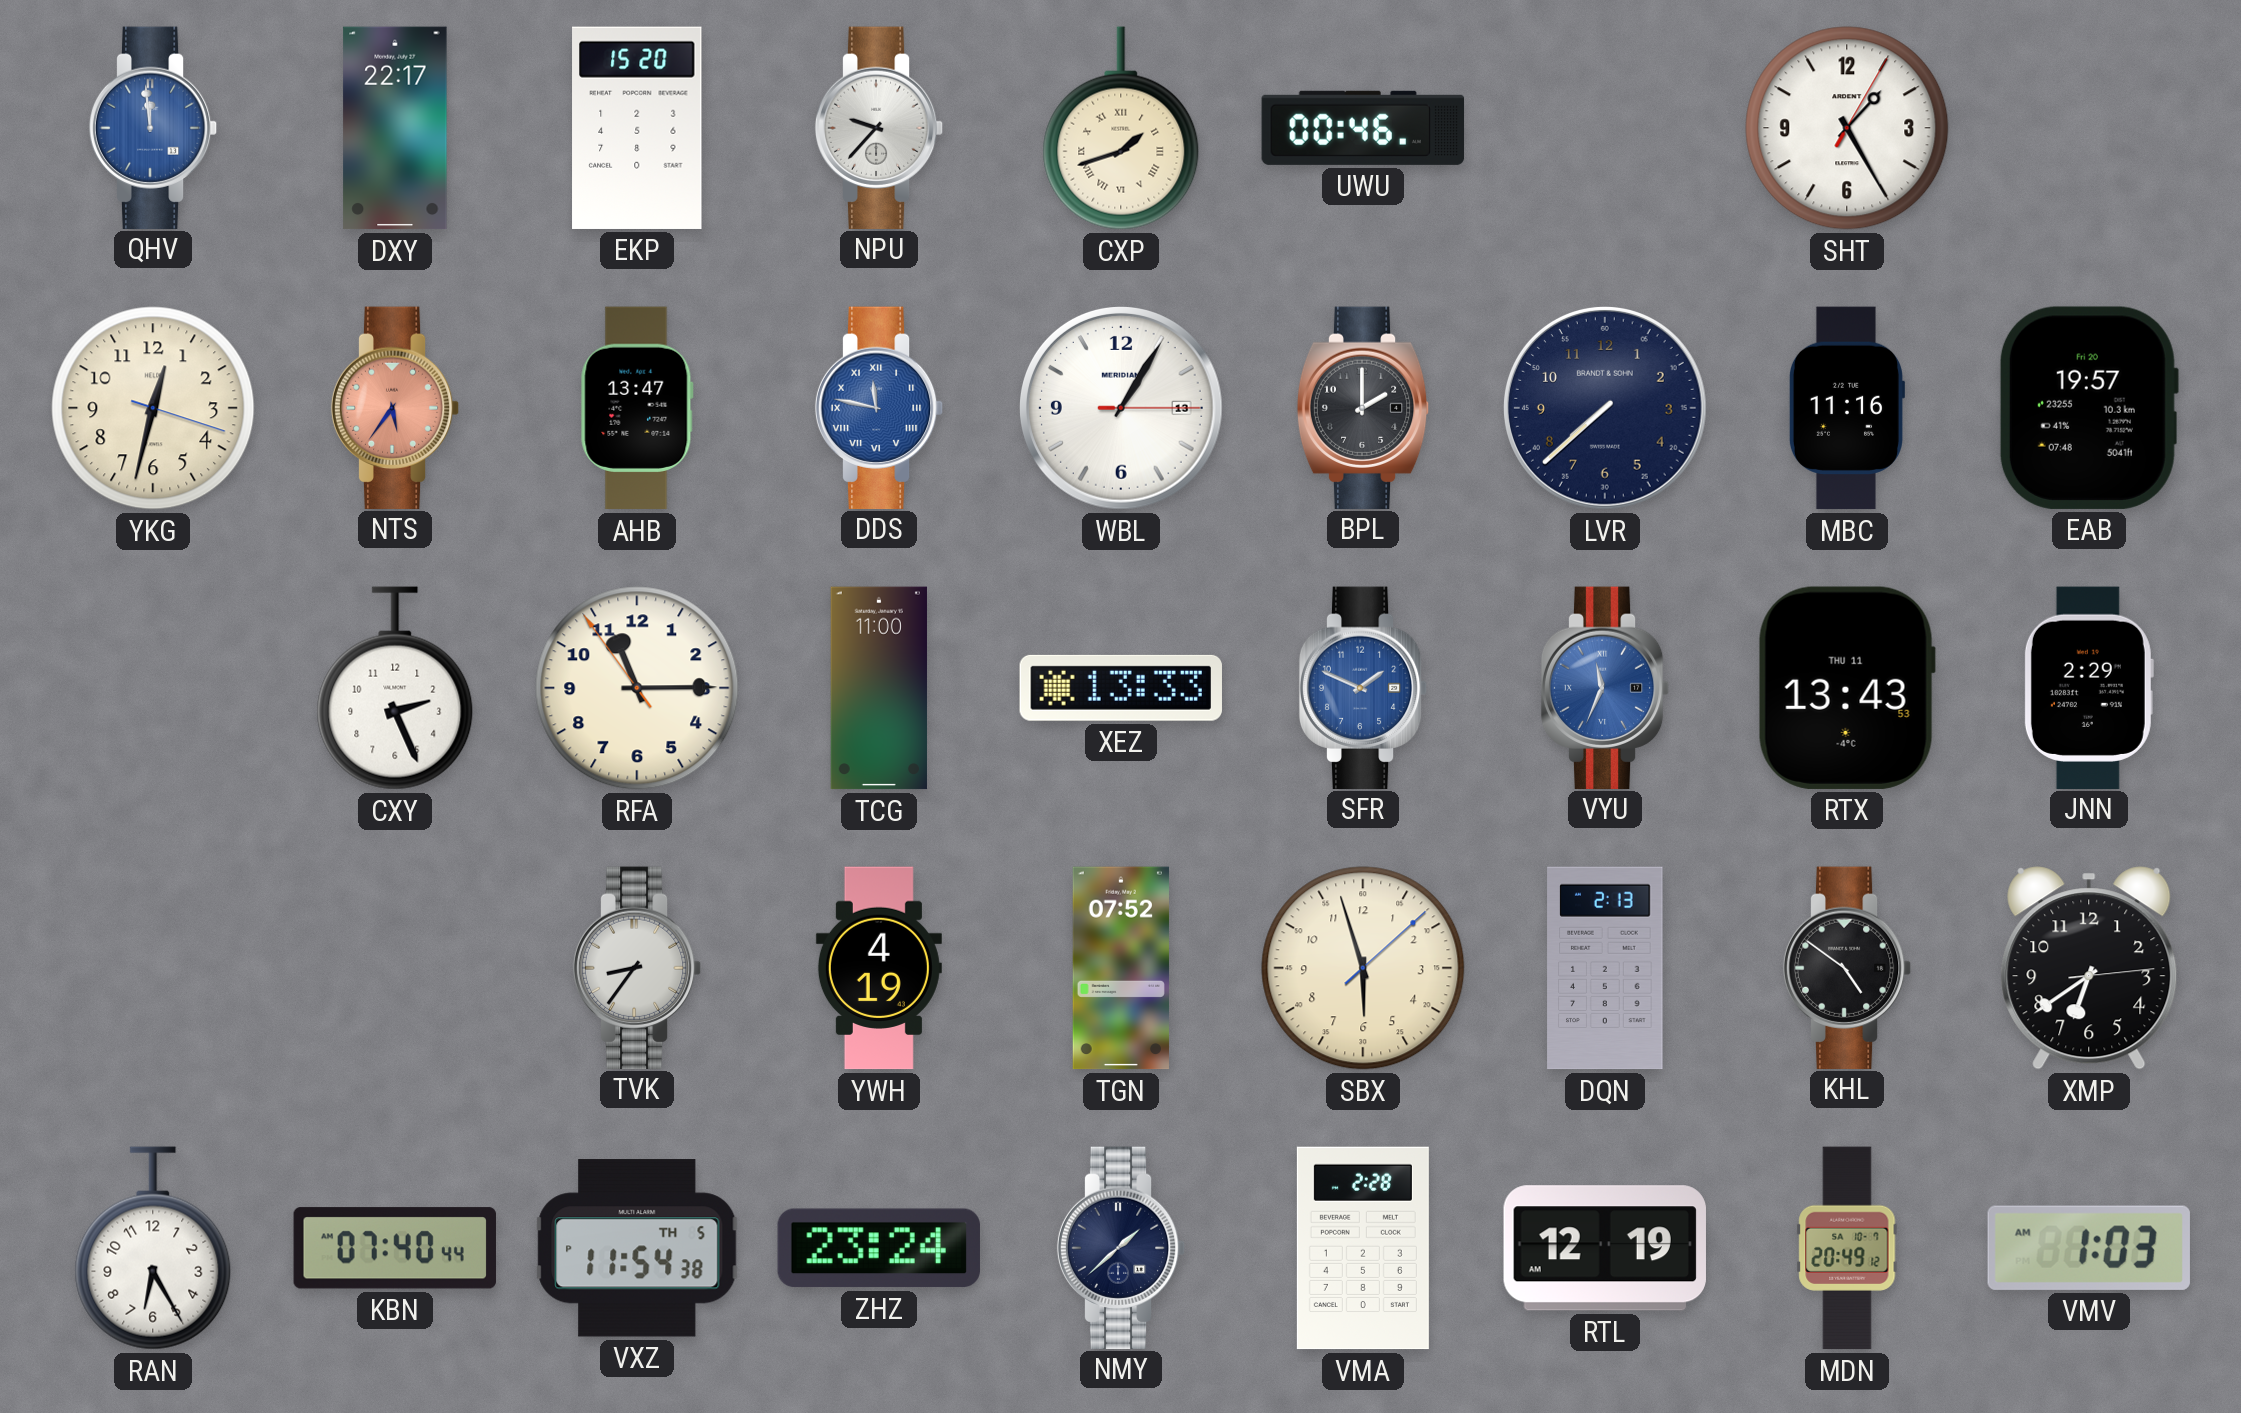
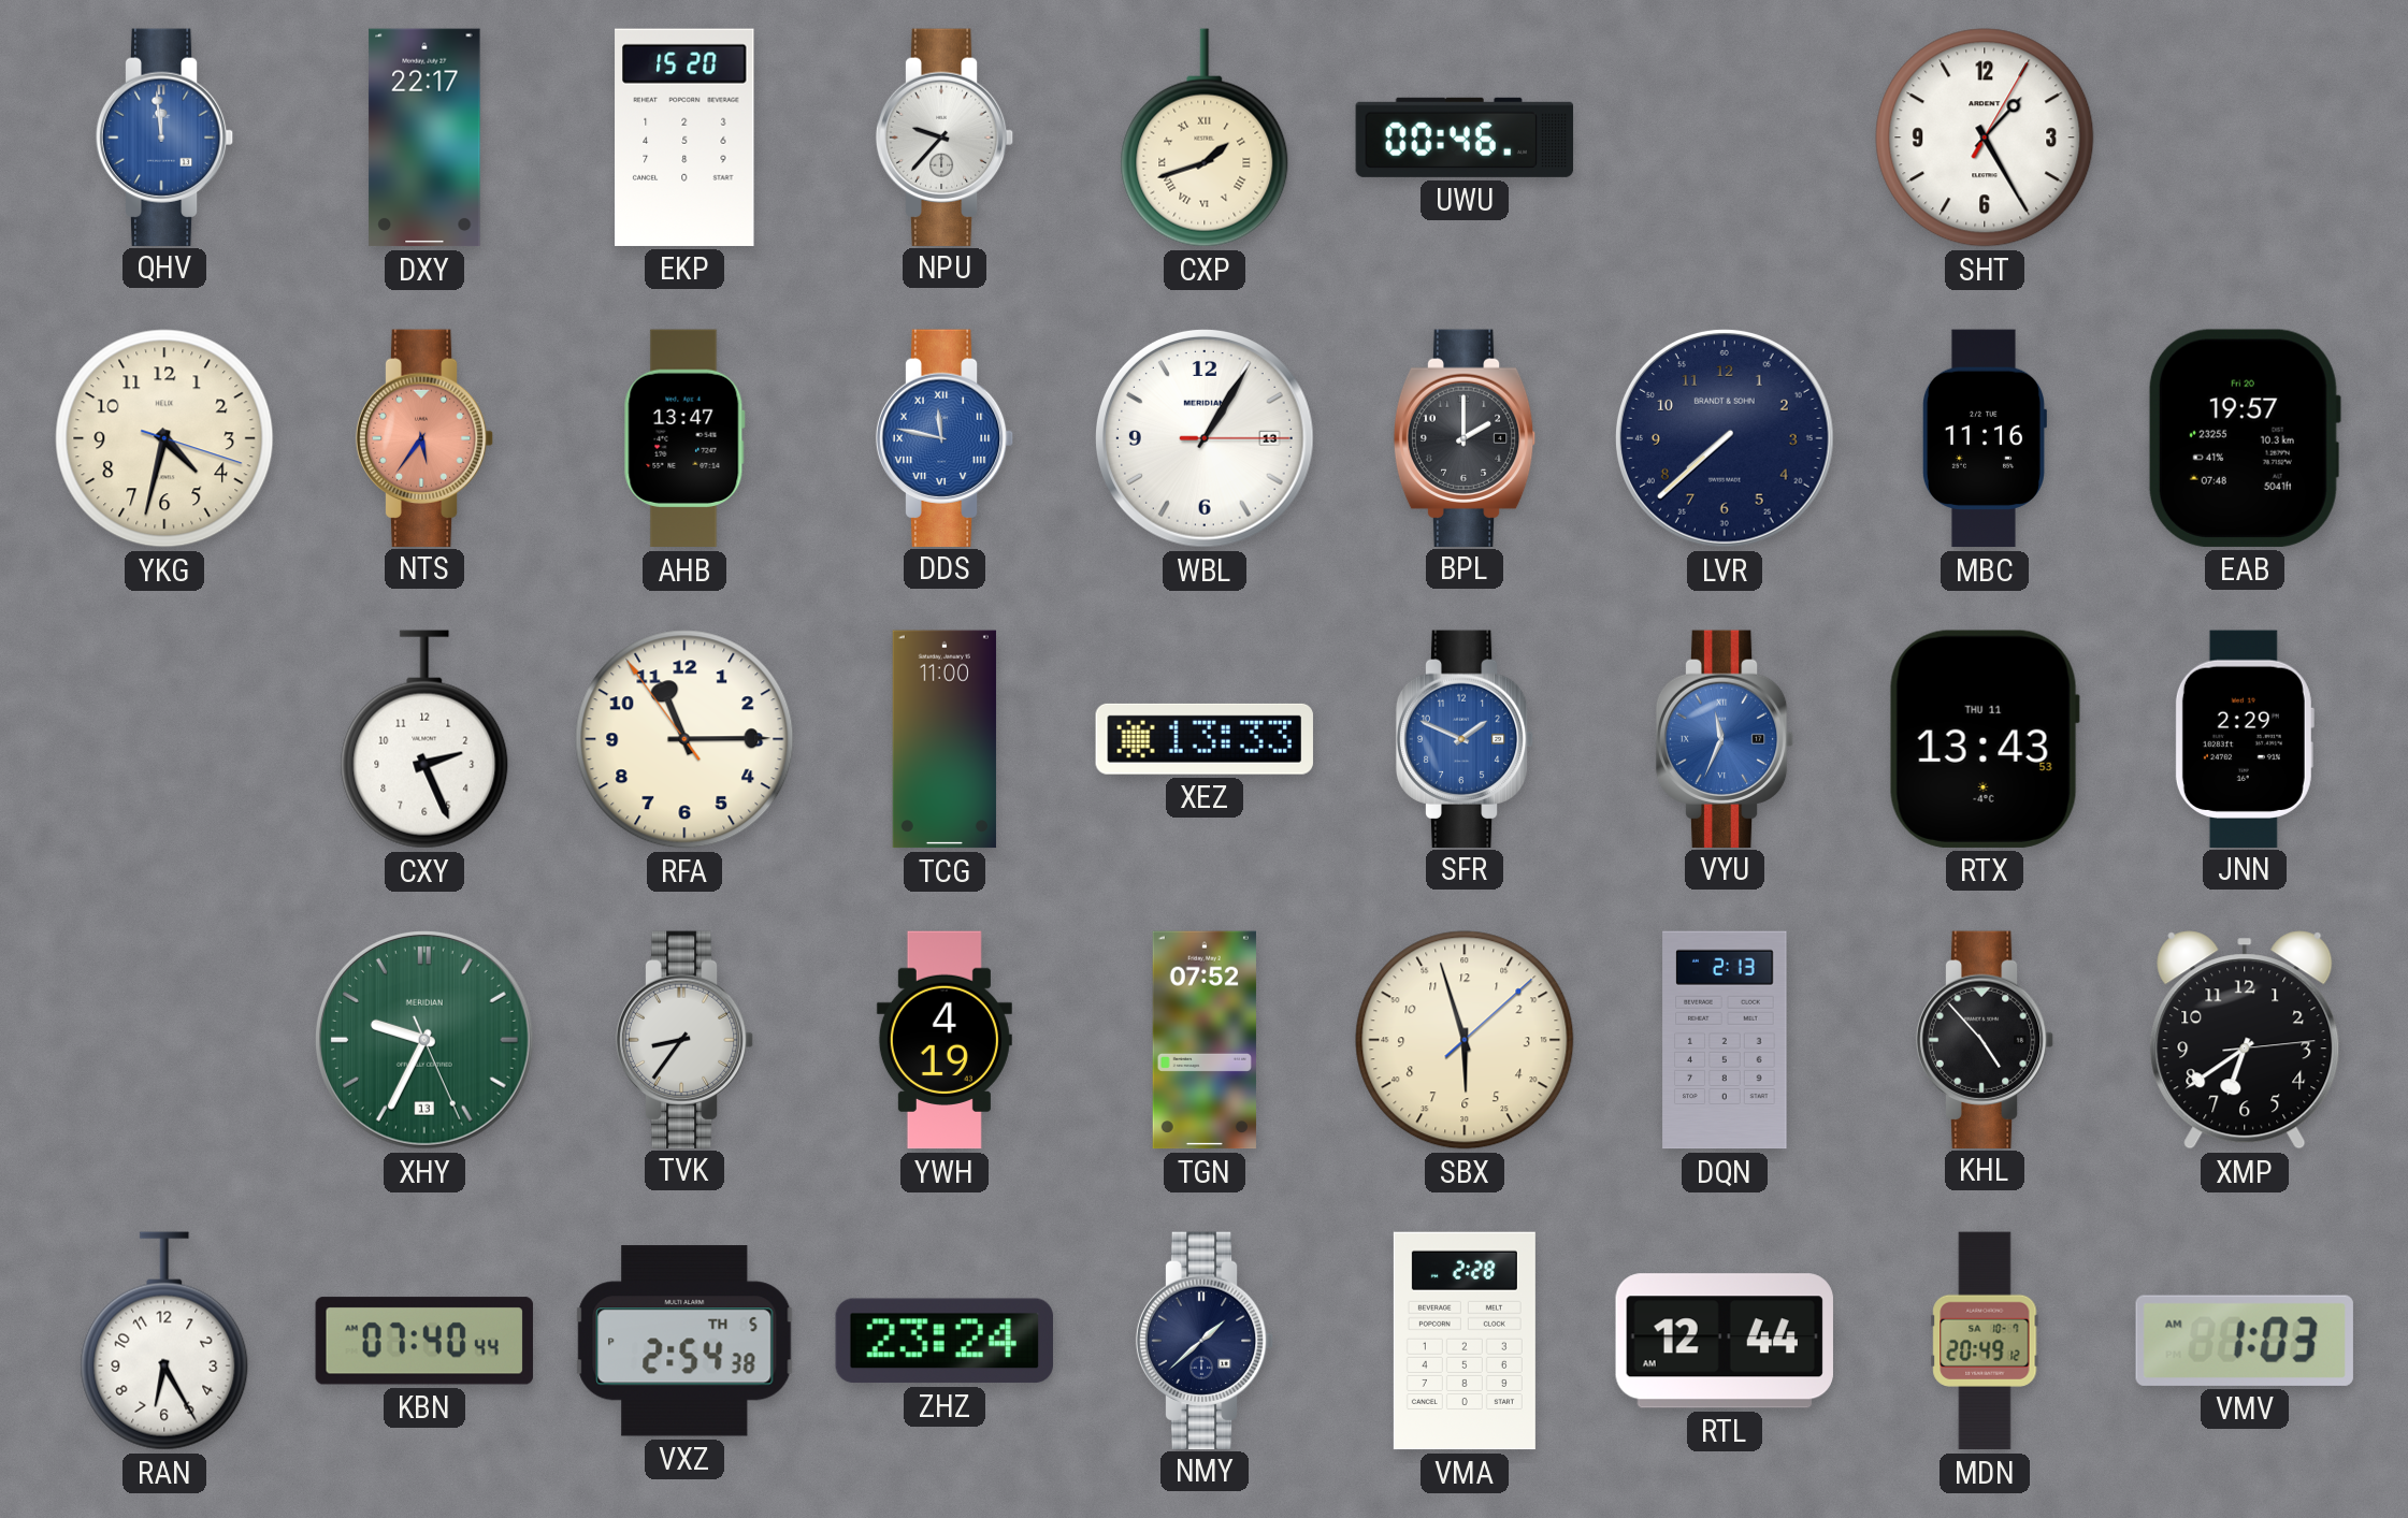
YKG: 12:32 -> 4:32
XHY: none -> 9:34
KHL: 4:51 -> 4:53
VXZ: 11:54 -> 2:54
RTL: 12:19 -> 12:44
